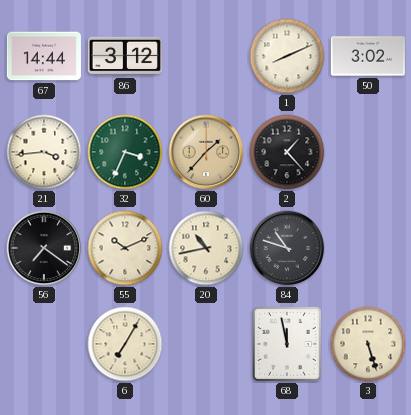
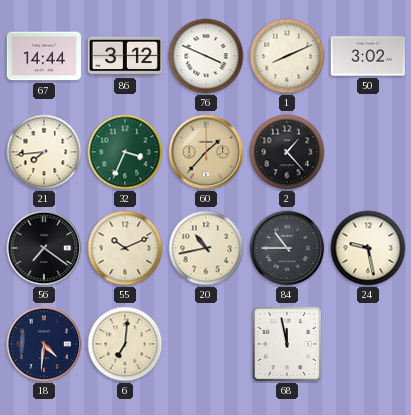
76: none -> 3:49
21: 3:44 -> 7:44
84: 10:48 -> 10:45
24: none -> 9:28
18: none -> 4:31
6: 7:05 -> 7:01
3: 5:27 -> none
